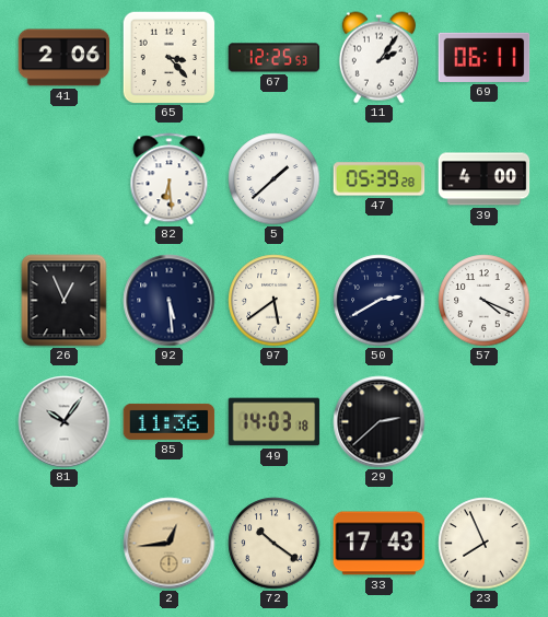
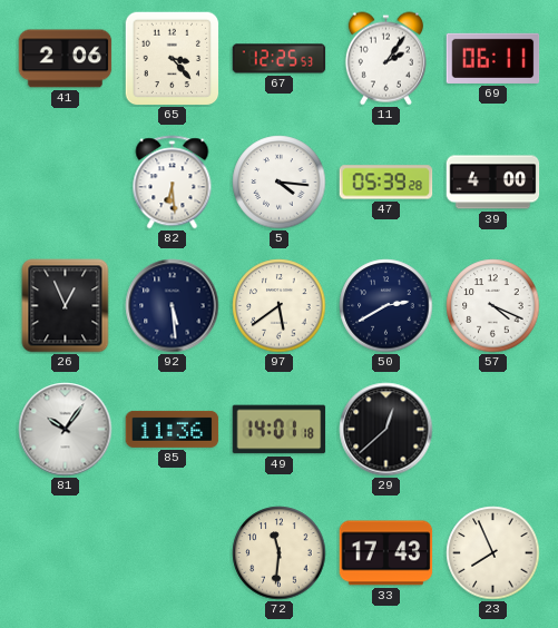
5: 1:38 -> 4:16
49: 14:03 -> 14:01
29: 2:38 -> 12:38
2: 12:44 -> none
72: 10:21 -> 11:31
